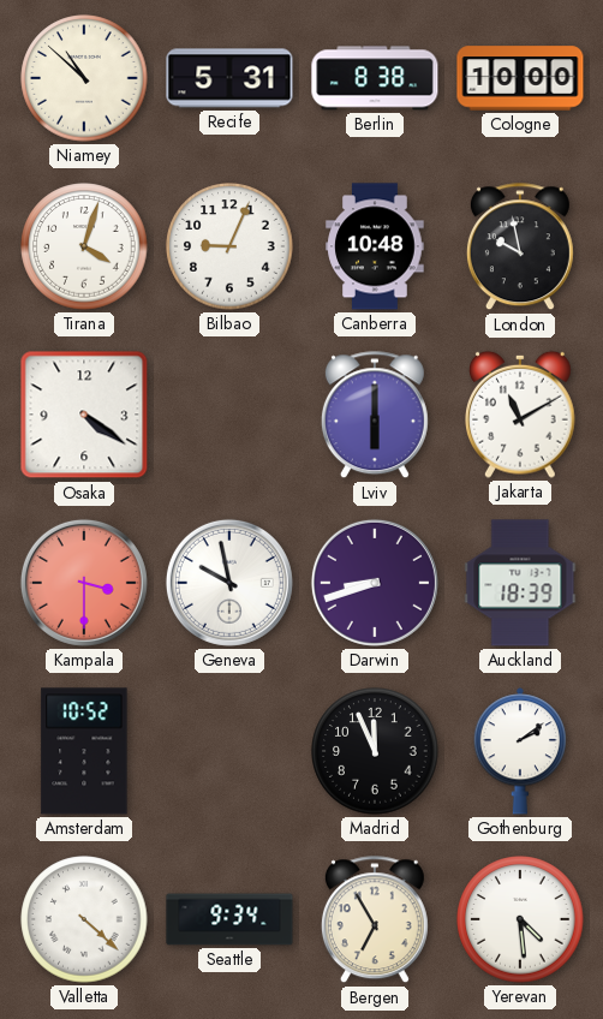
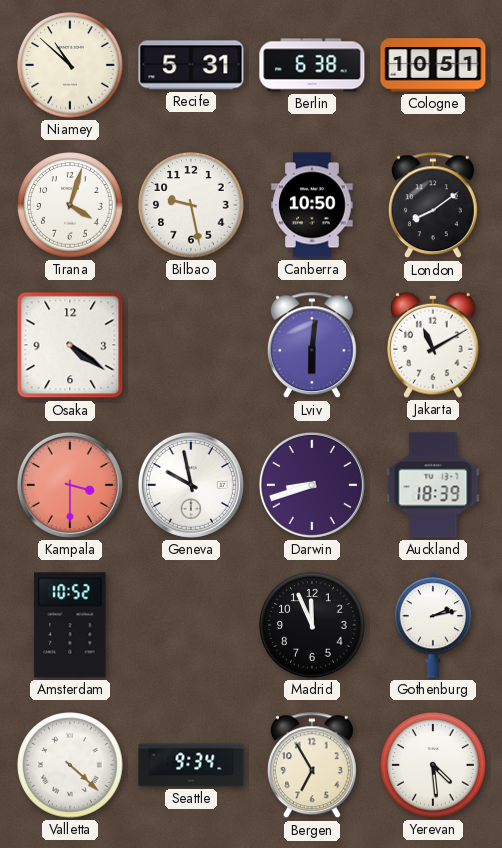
Berlin: 8:38 -> 6:38
Cologne: 10:00 -> 10:51
Bilbao: 9:04 -> 9:28
Canberra: 10:48 -> 10:50
London: 9:58 -> 8:09
Lviv: 6:00 -> 6:01
Gothenburg: 2:09 -> 2:13
